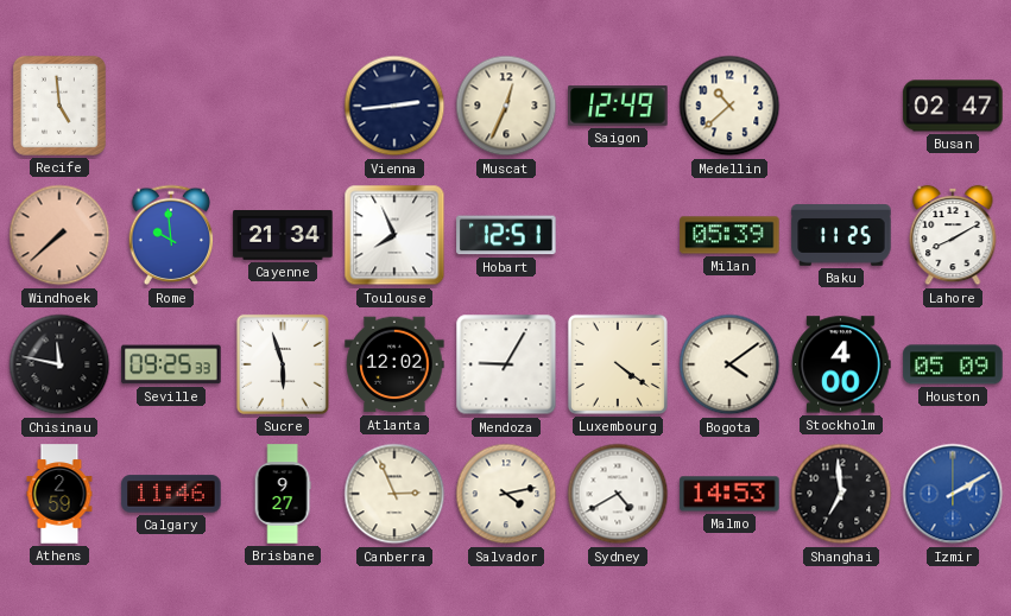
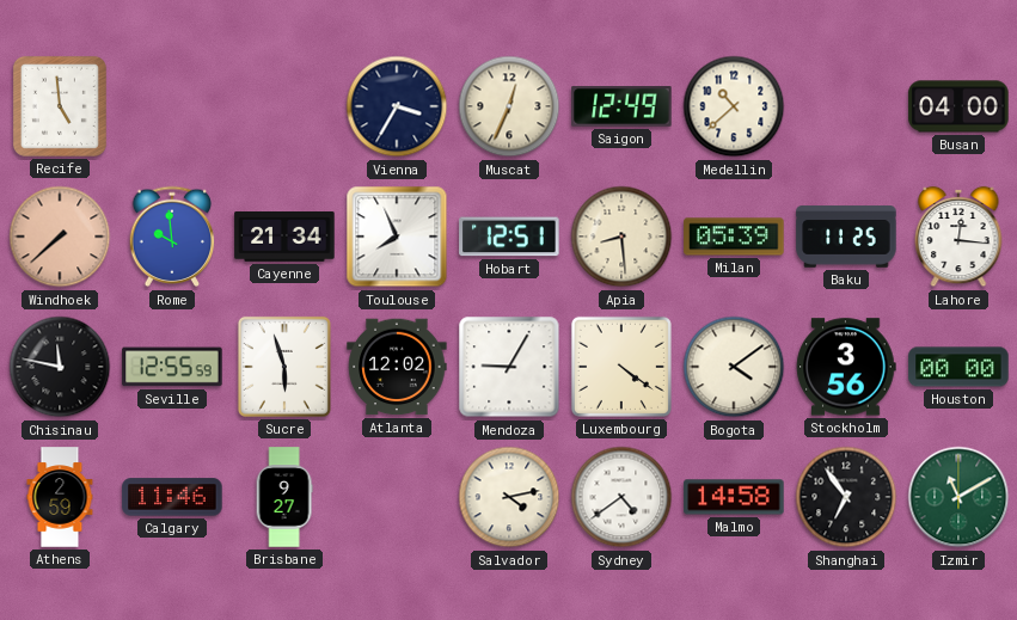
Vienna: 2:44 -> 3:35
Busan: 02:47 -> 04:00
Apia: none -> 8:29
Lahore: 8:10 -> 12:16
Seville: 09:25 -> 12:55
Stockholm: 4:00 -> 3:56
Houston: 05:09 -> 00:00
Canberra: 2:56 -> none
Sydney: 4:40 -> 4:39
Malmo: 14:53 -> 14:58
Shanghai: 6:59 -> 6:54
Izmir: 2:10 -> 11:10
Izmir dial: blue -> green
